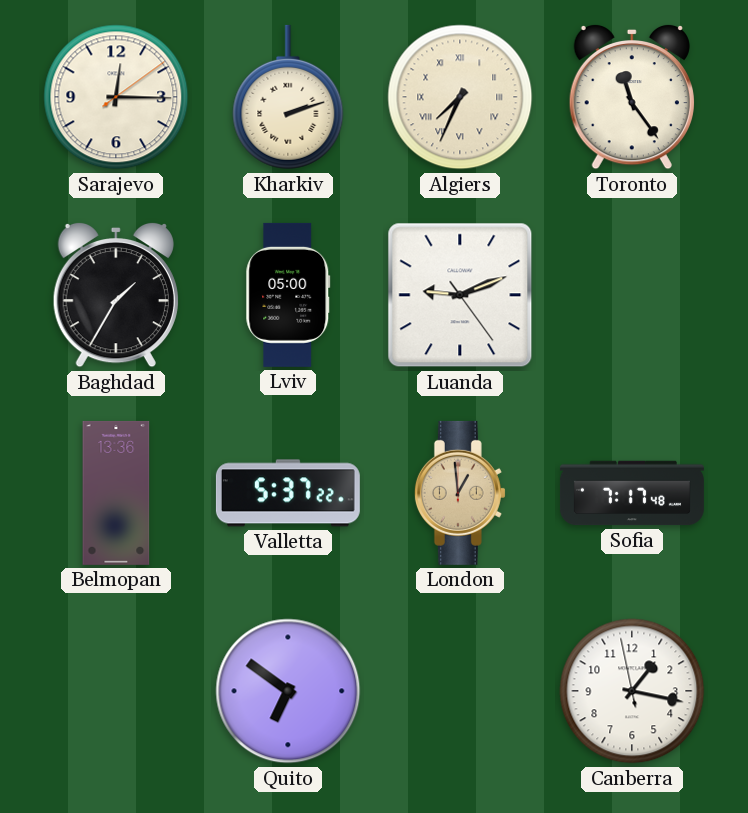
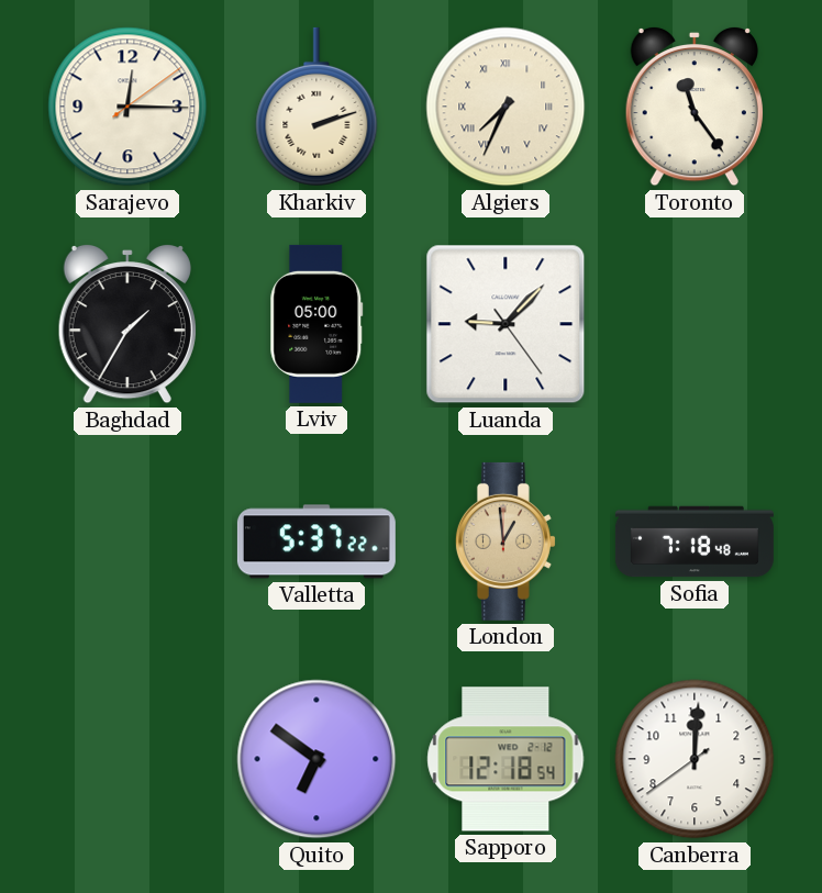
Luanda: 9:11 -> 9:07
Belmopan: 13:36 -> none
Sofia: 7:17 -> 7:18
Sapporo: none -> 12:18
Canberra: 1:16 -> 12:00
